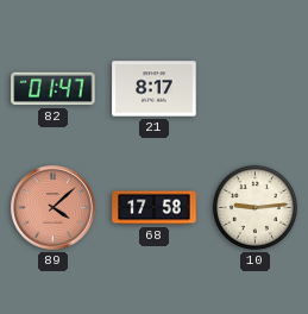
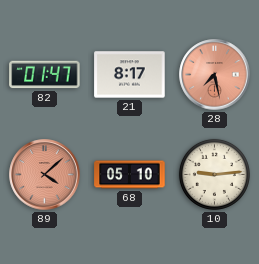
28: none -> 7:28
68: 17:58 -> 05:10
